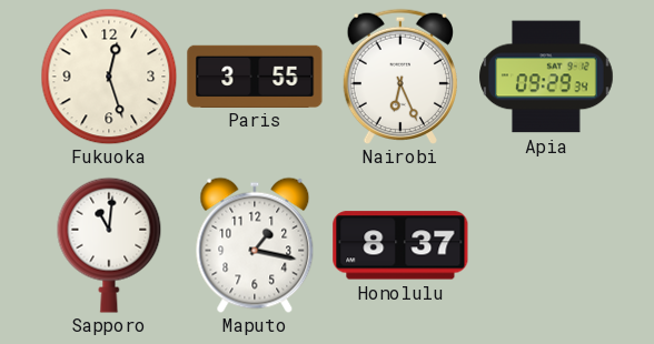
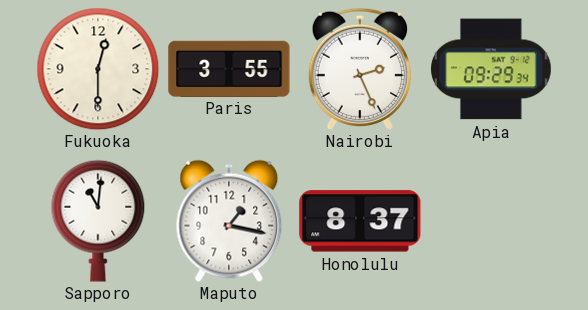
Fukuoka: 12:27 -> 12:30
Nairobi: 6:26 -> 2:26
